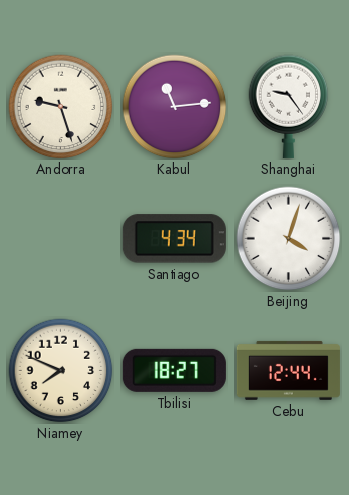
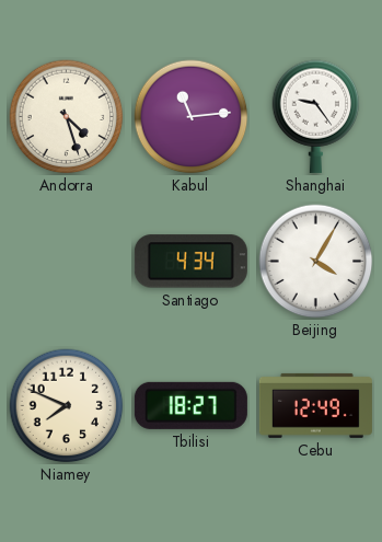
Andorra: 9:27 -> 4:27
Beijing: 4:03 -> 4:05
Cebu: 12:44 -> 12:49
